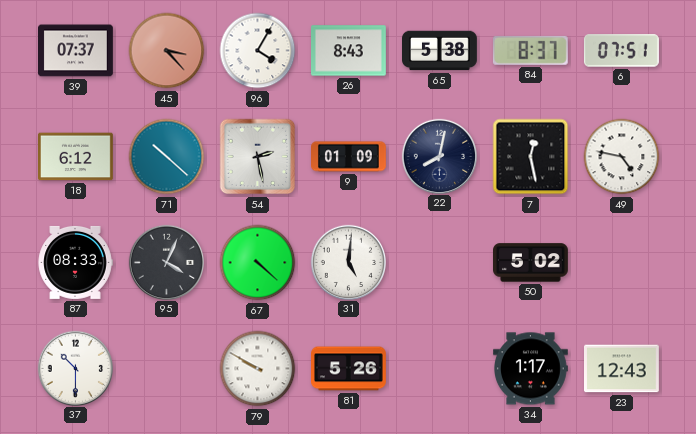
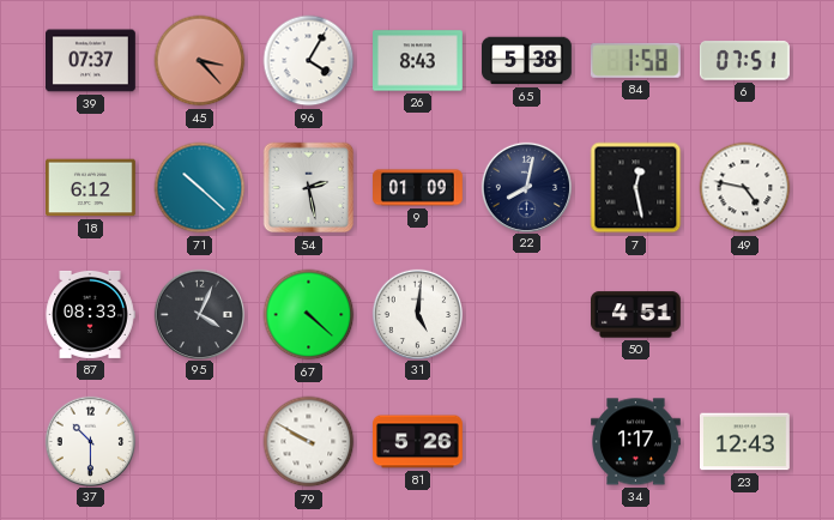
84: 8:37 -> 1:58
50: 5:02 -> 4:51
